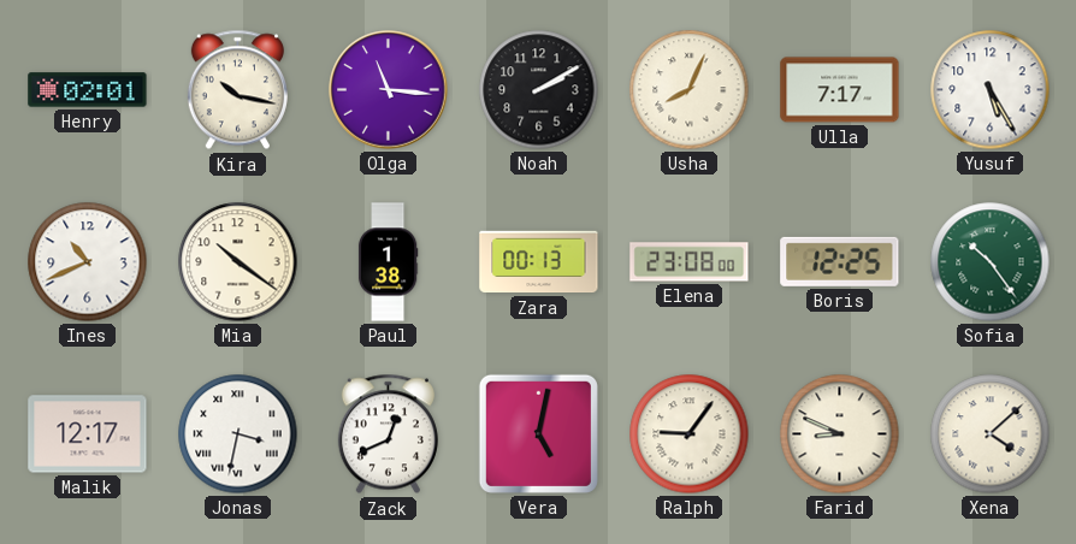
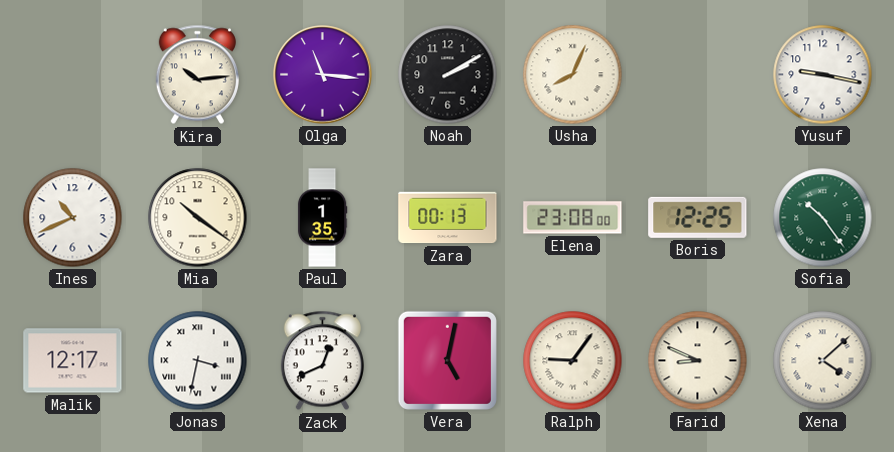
Henry: 02:01 -> none
Kira: 10:17 -> 10:14
Ulla: 7:17 -> none
Yusuf: 5:25 -> 9:17
Paul: 1:38 -> 1:35
